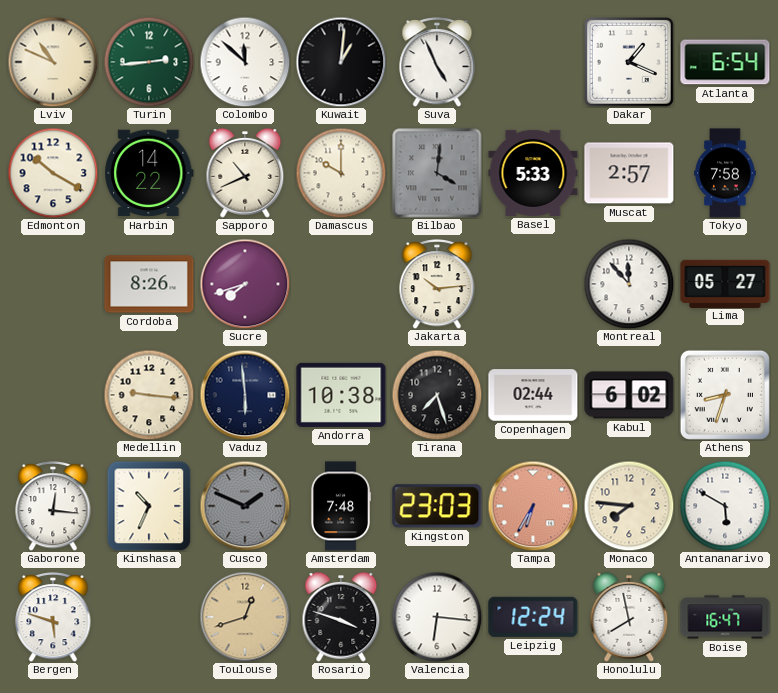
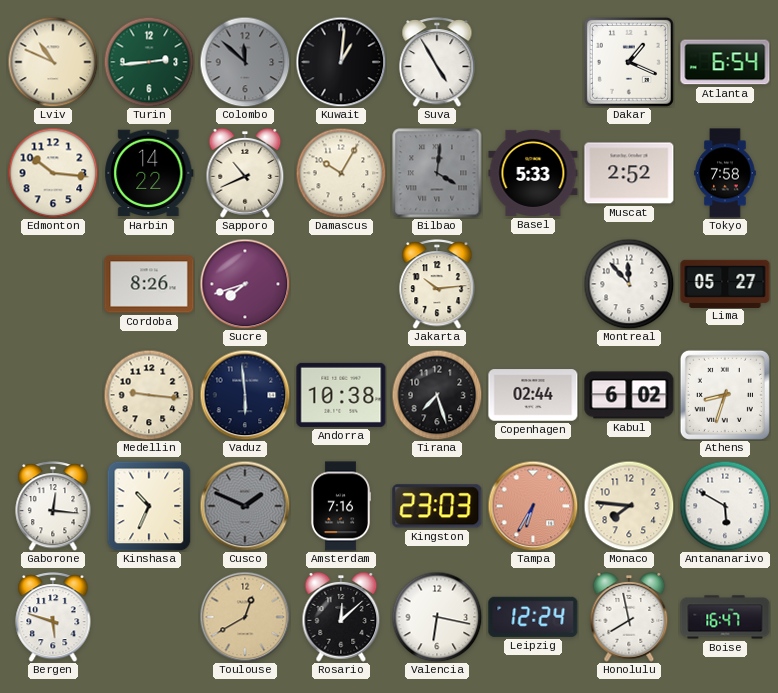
Colombo dial: white -> grey
Suva: 4:56 -> 4:55
Edmonton: 10:20 -> 10:16
Damascus: 10:00 -> 10:05
Muscat: 2:57 -> 2:52
Amsterdam: 7:48 -> 7:16
Toulouse: 12:42 -> 12:40
Rosario: 3:48 -> 12:08
Valencia: 6:16 -> 6:17
